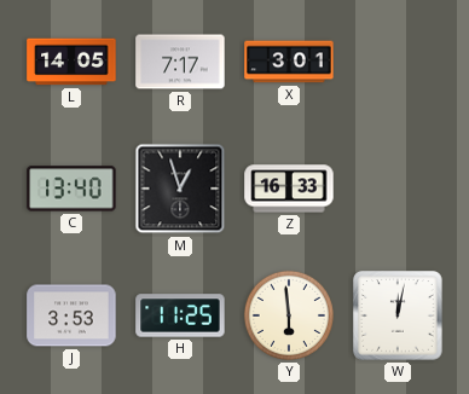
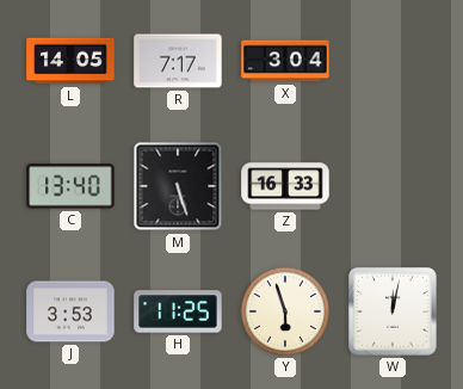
X: 3:01 -> 3:04
M: 12:57 -> 5:27
Y: 5:59 -> 5:57
